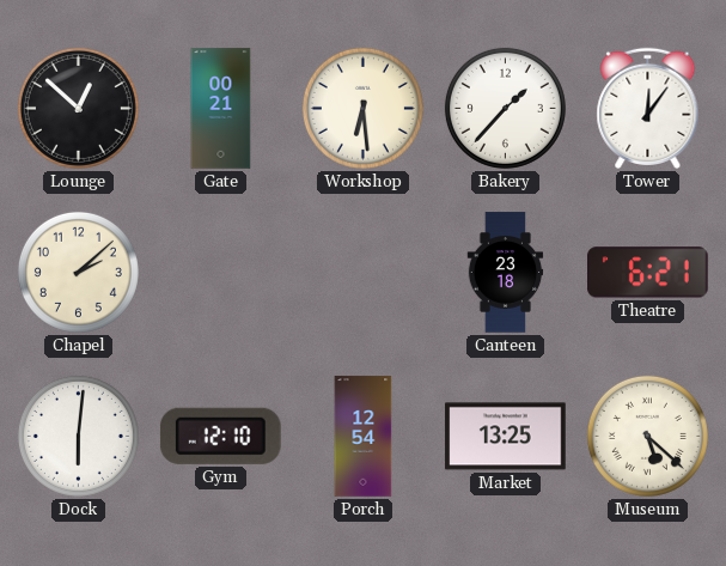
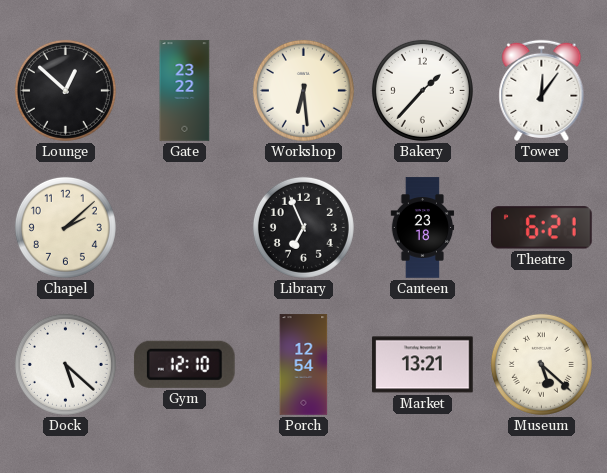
Gate: 00:21 -> 23:22
Library: none -> 6:56
Dock: 6:01 -> 5:22
Market: 13:25 -> 13:21
